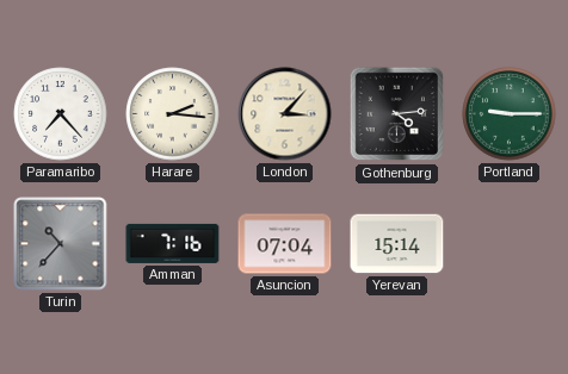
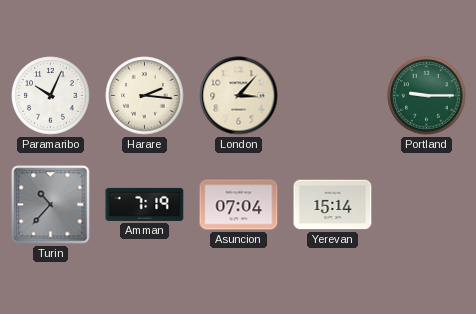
Paramaribo: 7:23 -> 10:04
Gothenburg: 4:14 -> none
Amman: 7:16 -> 7:19
